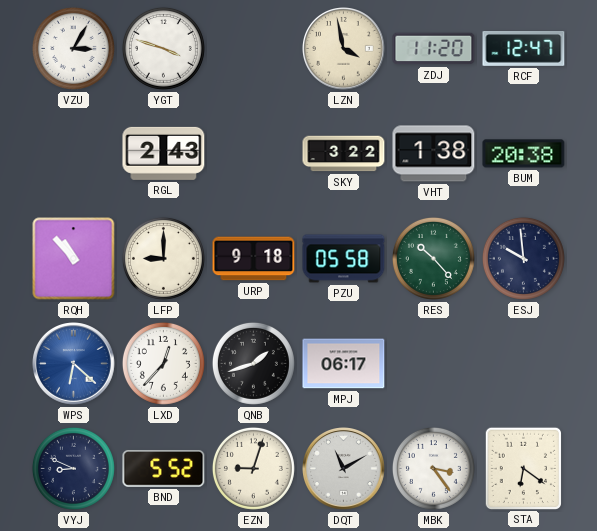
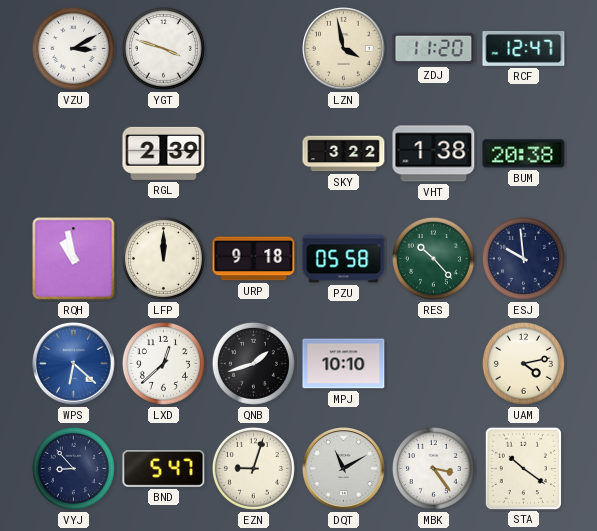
VZU: 3:05 -> 3:10
RGL: 2:43 -> 2:39
RQH: 10:53 -> 10:58
LFP: 9:00 -> 12:00
LXD: 12:37 -> 12:38
MPJ: 06:17 -> 10:10
UAM: none -> 4:13
VYJ: 8:49 -> 8:53
BND: 5:52 -> 5:47
STA: 6:21 -> 10:21
